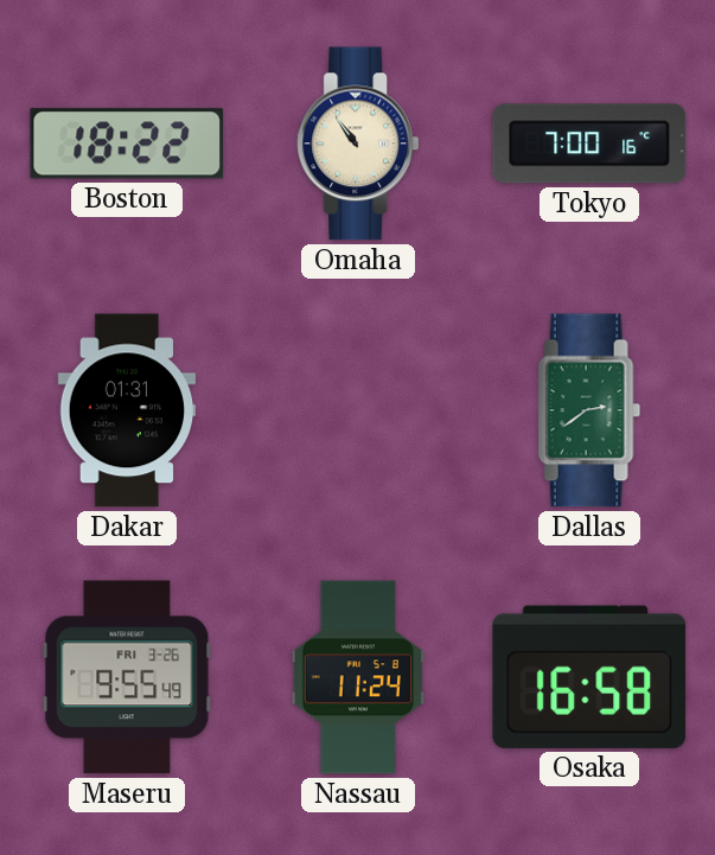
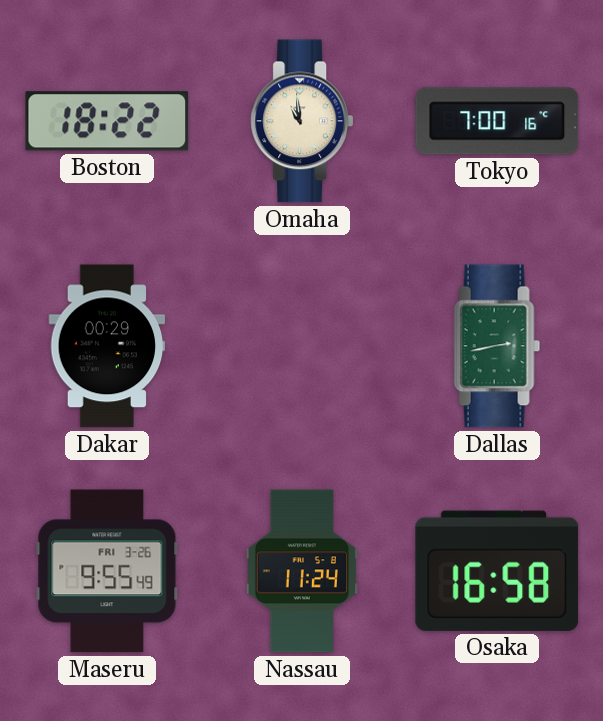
Omaha: 10:54 -> 10:59
Dakar: 01:31 -> 00:29
Dallas: 2:39 -> 2:43
